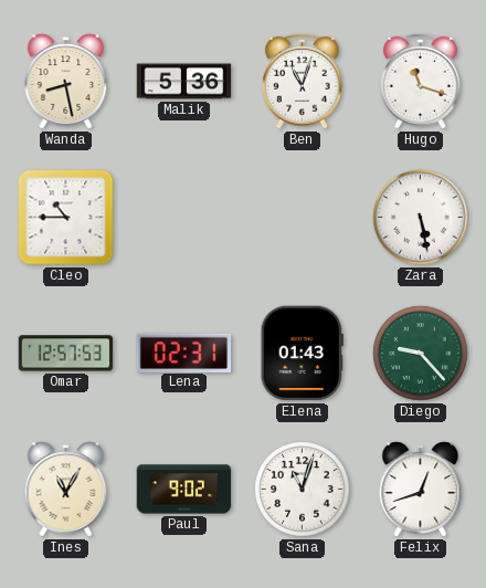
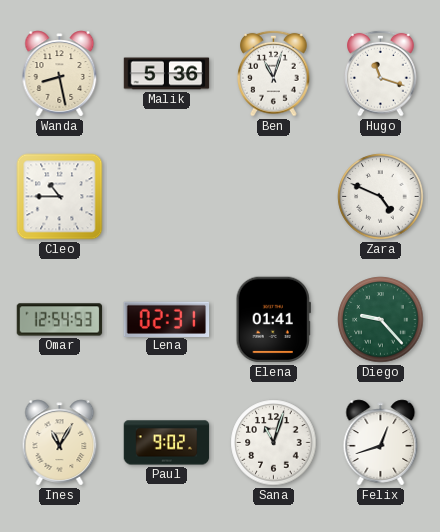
Zara: 5:28 -> 4:49
Omar: 12:57 -> 12:54
Elena: 01:43 -> 01:41
